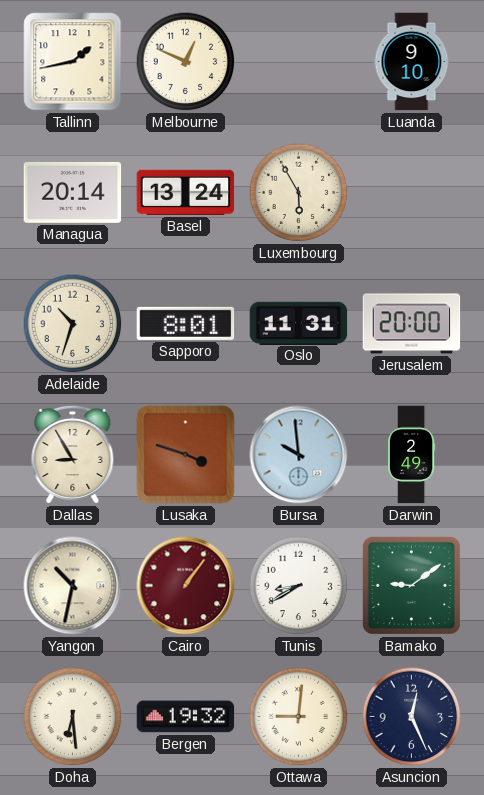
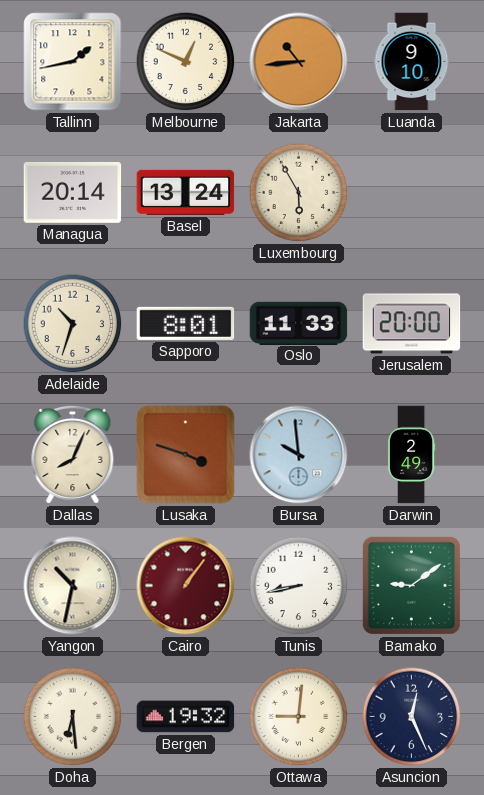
Jakarta: none -> 10:44
Oslo: 11:31 -> 11:33
Dallas: 8:55 -> 8:04
Tunis: 8:40 -> 8:43
